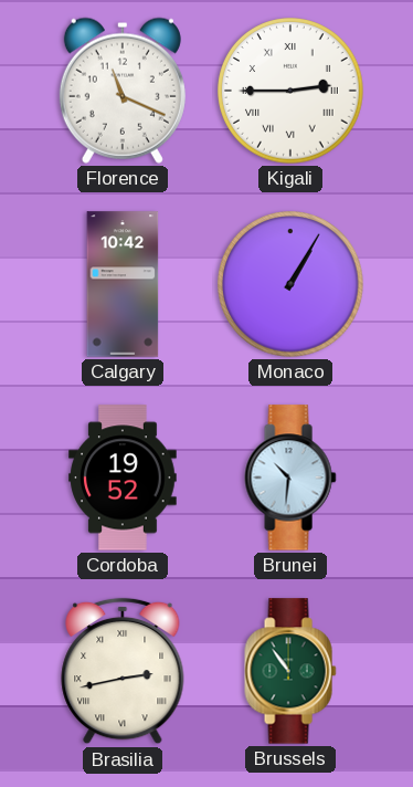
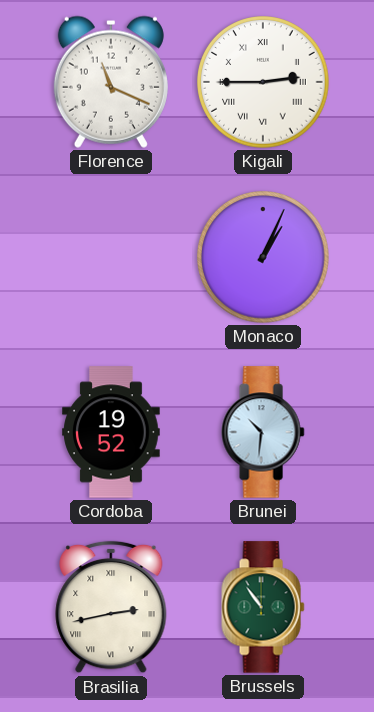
Calgary: 10:42 -> none
Monaco: 1:05 -> 1:04
